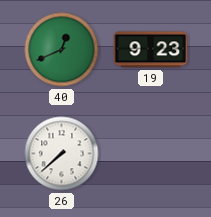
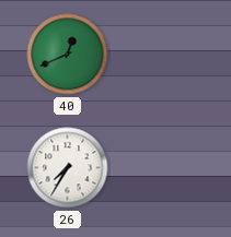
19: 9:23 -> none
26: 7:38 -> 7:35
